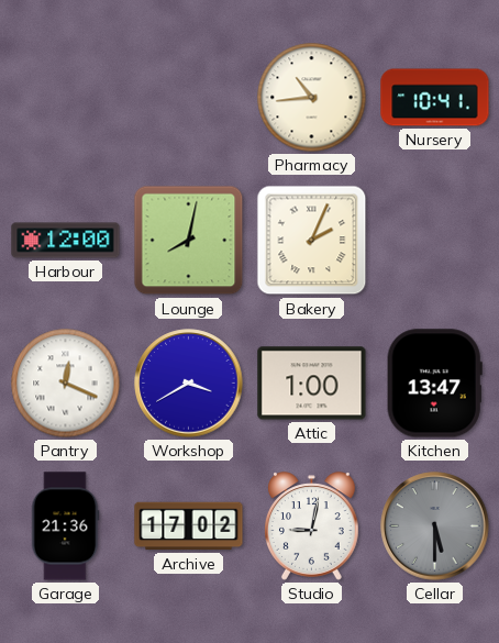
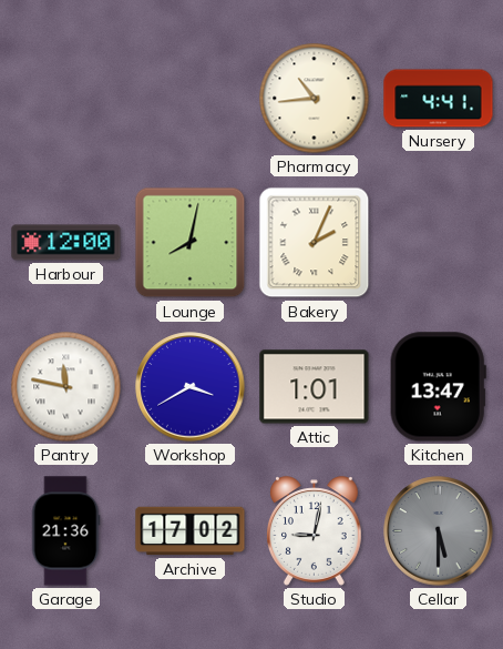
Nursery: 10:41 -> 4:41
Pantry: 12:19 -> 11:47
Attic: 1:00 -> 1:01
